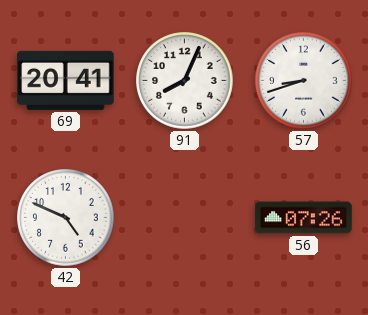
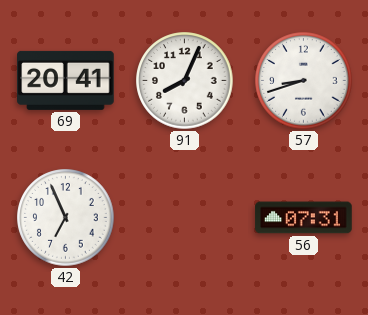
42: 4:49 -> 6:56
56: 07:26 -> 07:31
